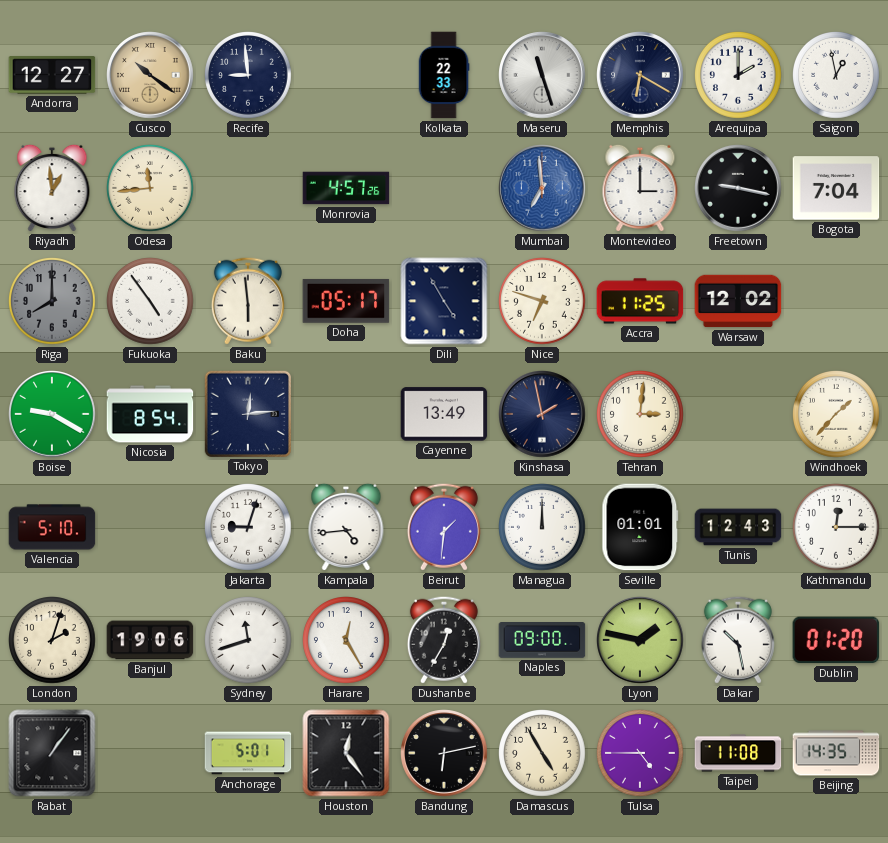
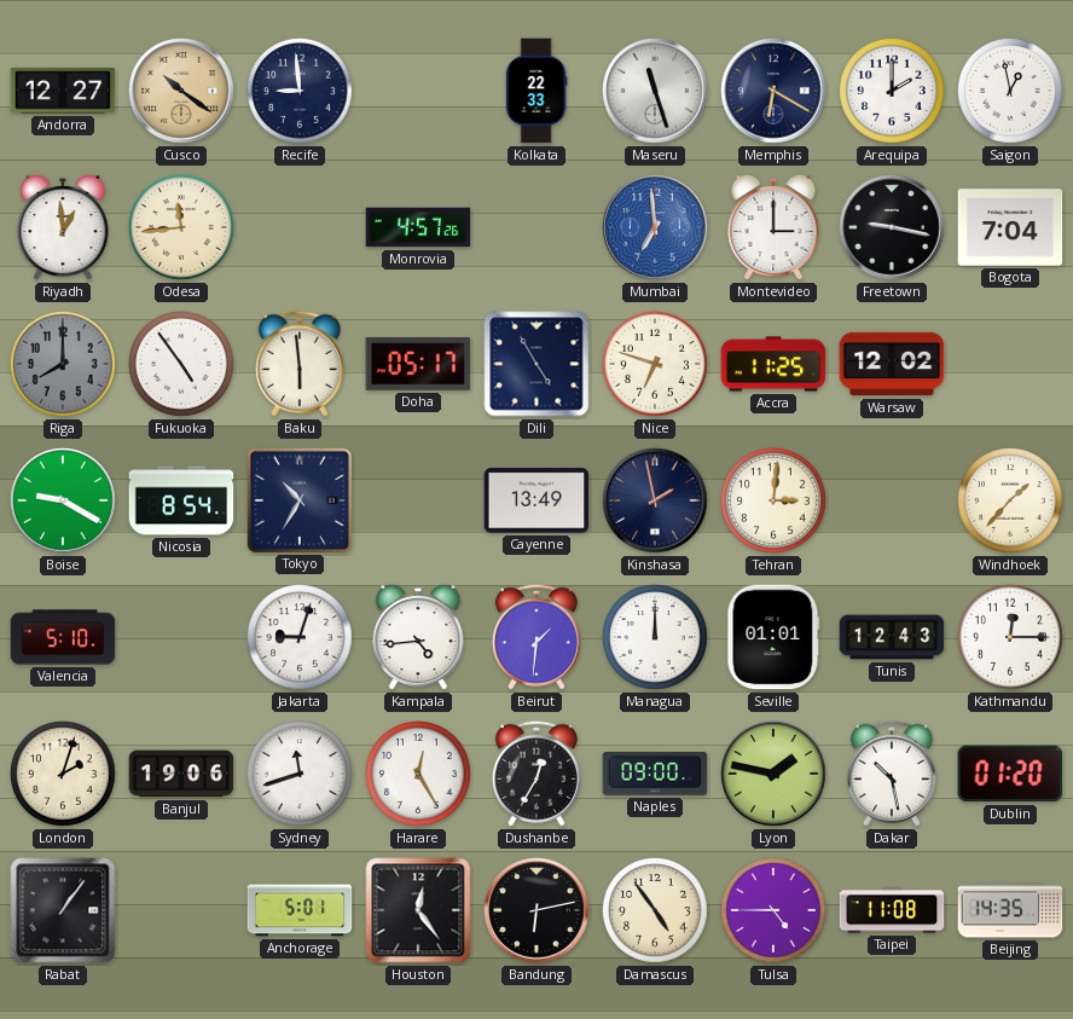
Tokyo: 12:14 -> 10:35
Damascus: 4:55 -> 4:54
